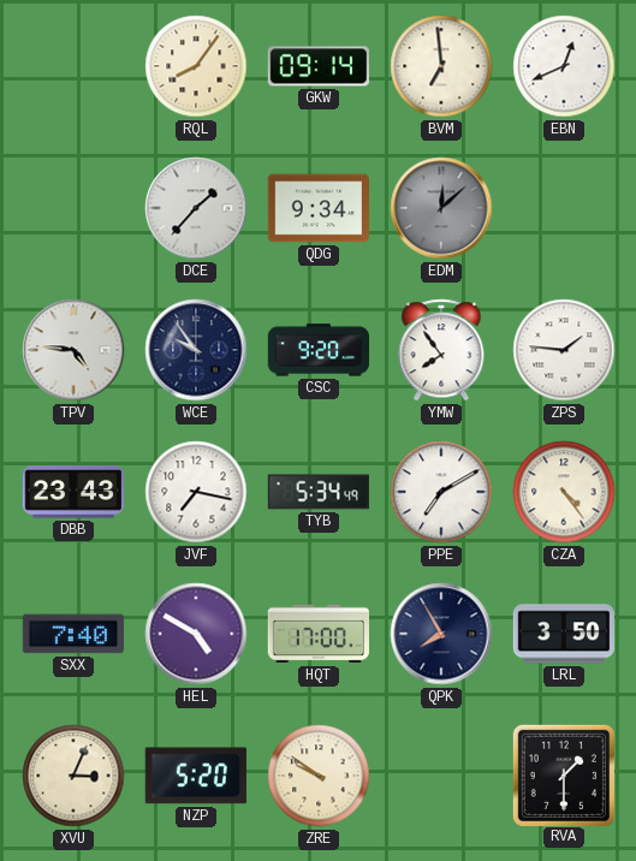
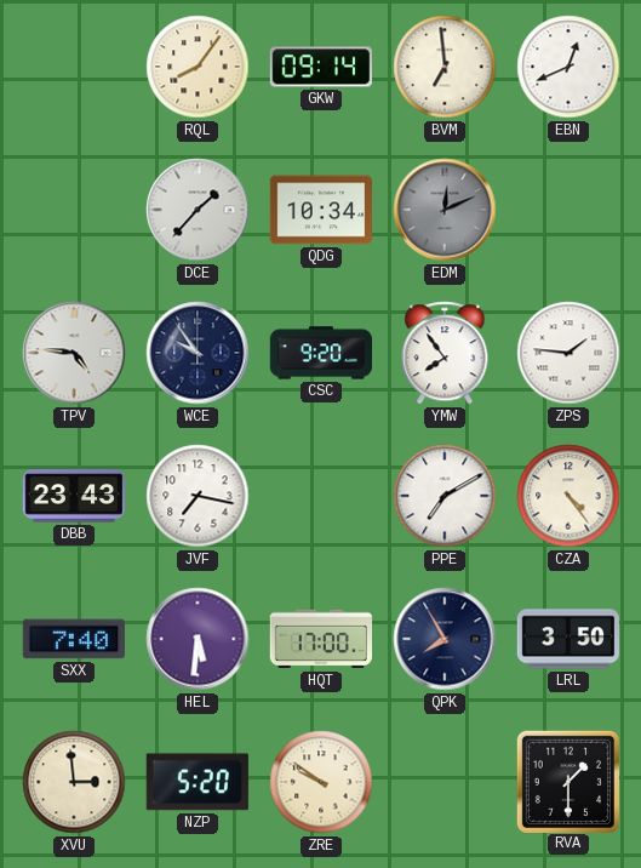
QDG: 9:34 -> 10:34
EDM: 12:08 -> 12:11
TYB: 5:34 -> none
HEL: 4:50 -> 5:31
XVU: 3:04 -> 2:59
